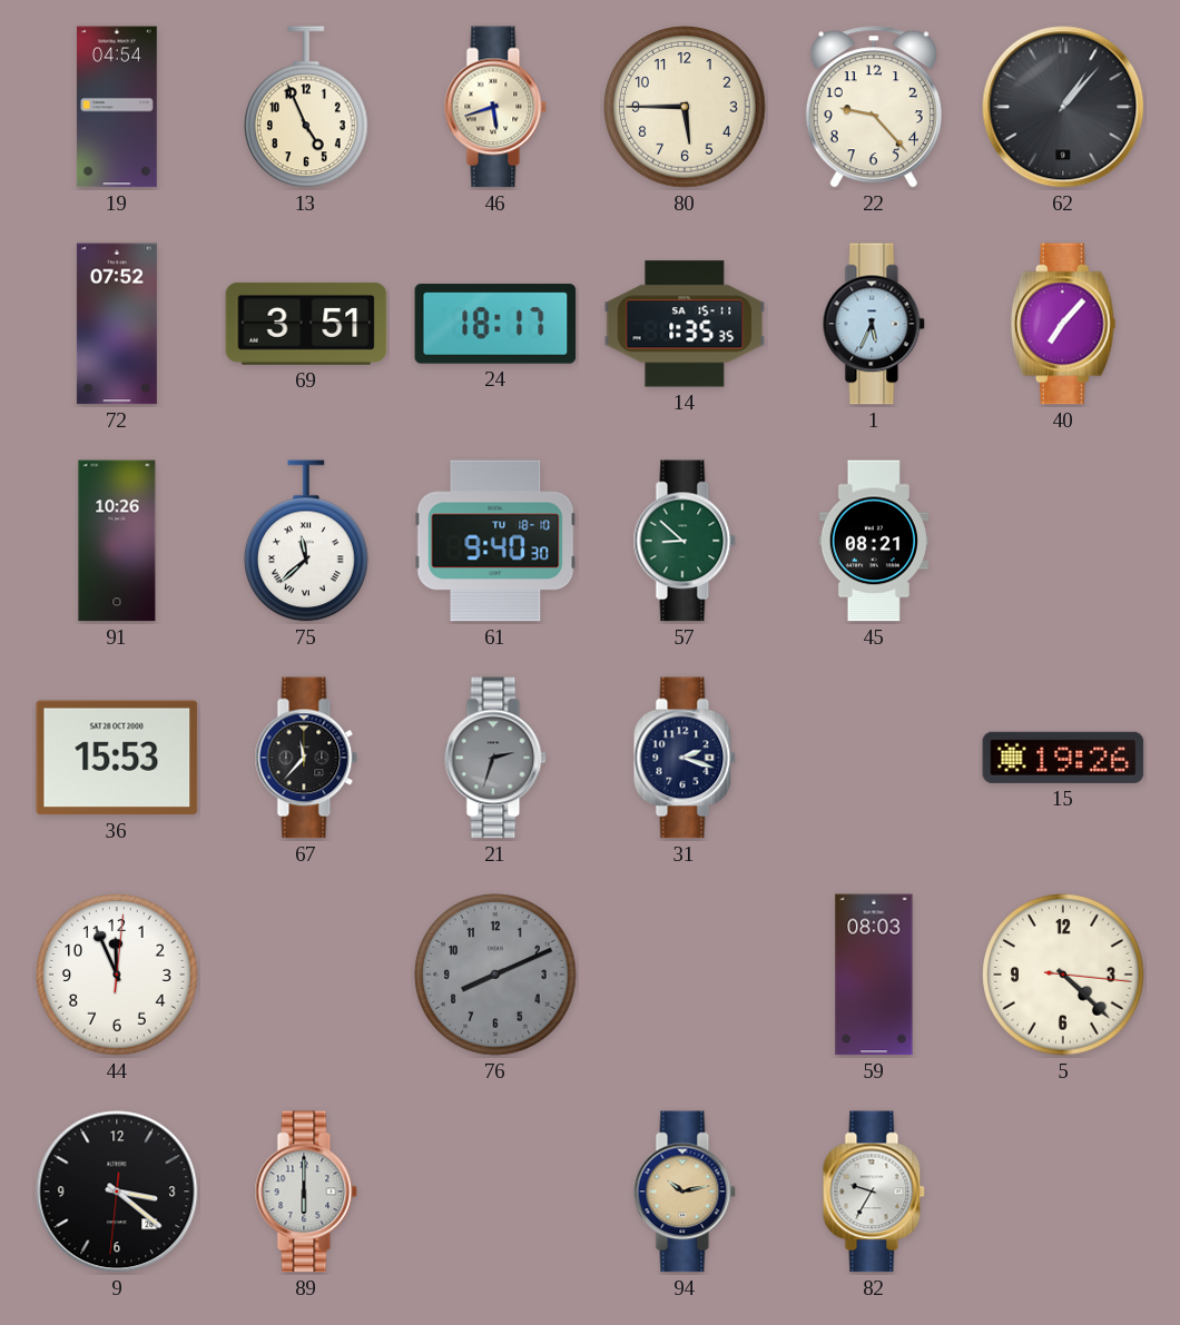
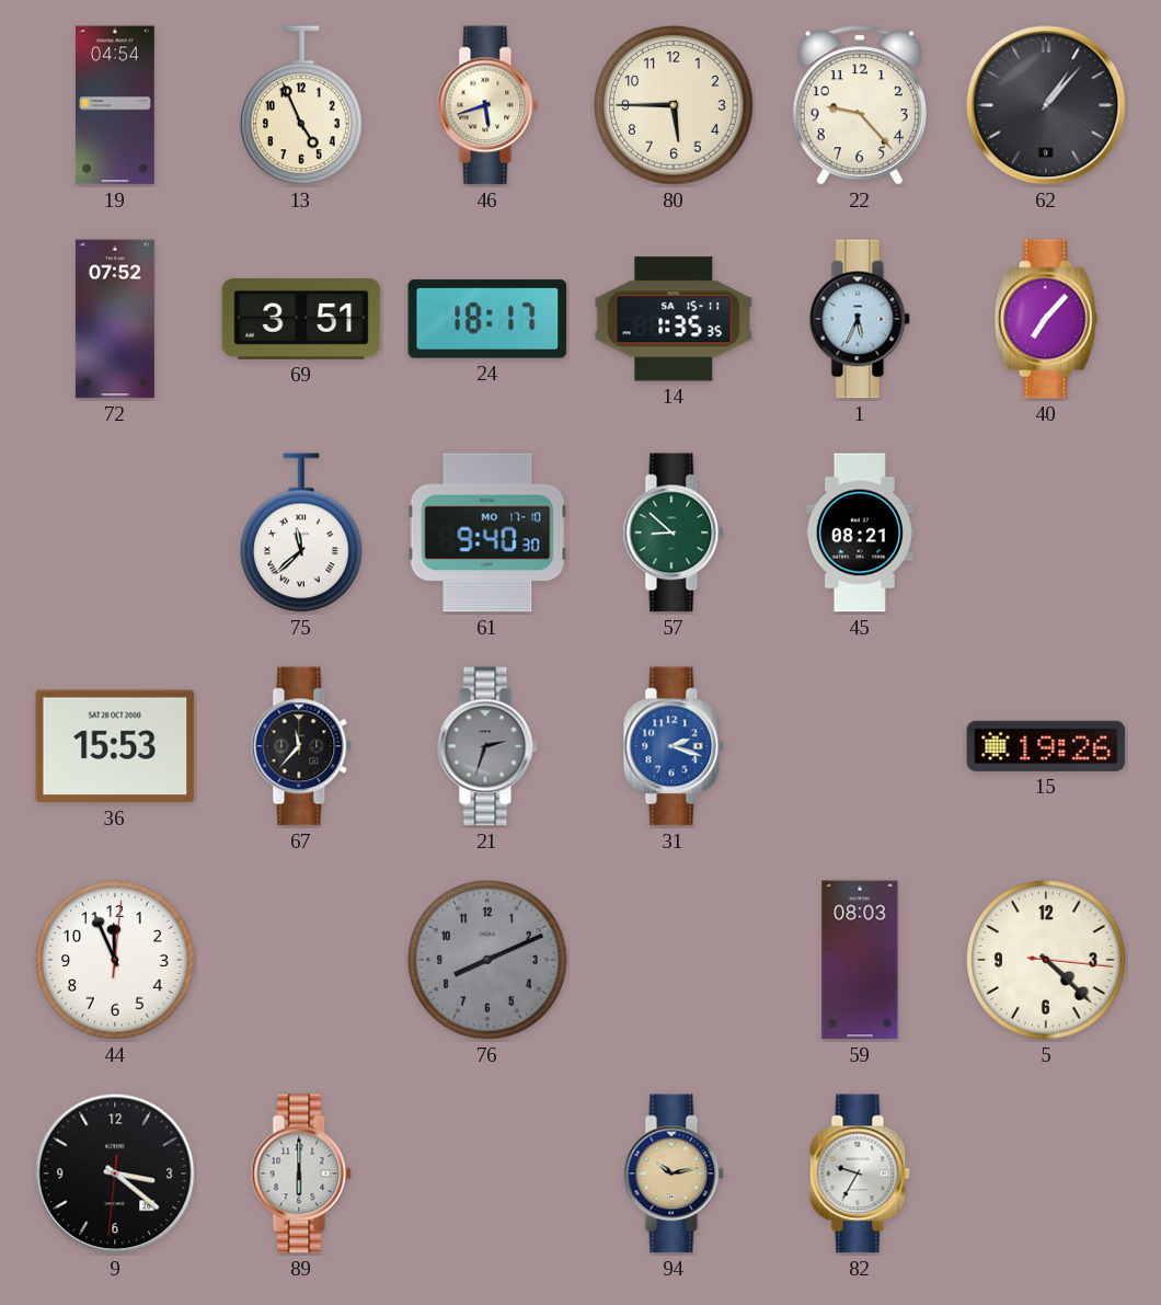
91: 10:26 -> none
61 date: TU 18-10 -> MO 17-10
31 dial: navy -> blue
